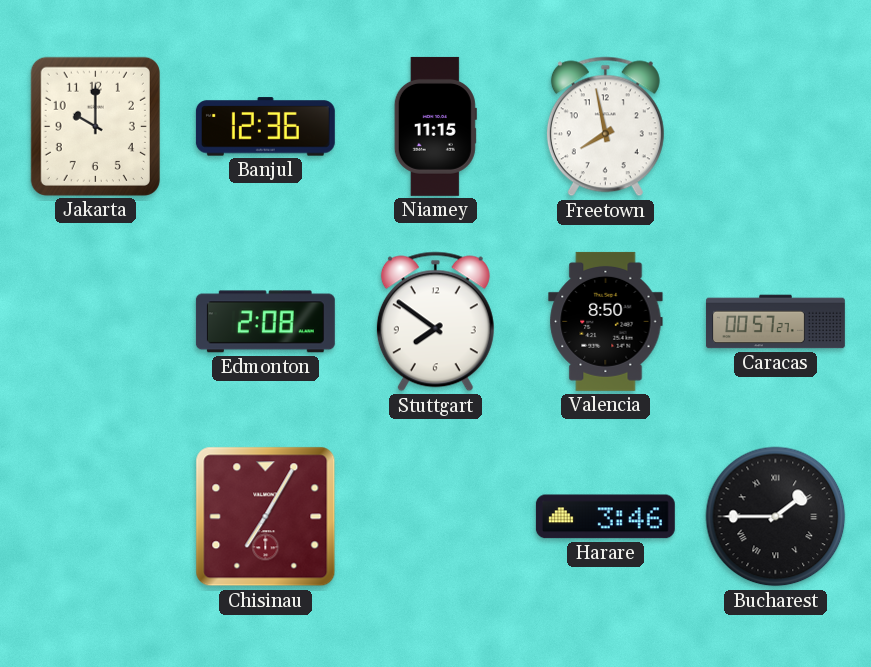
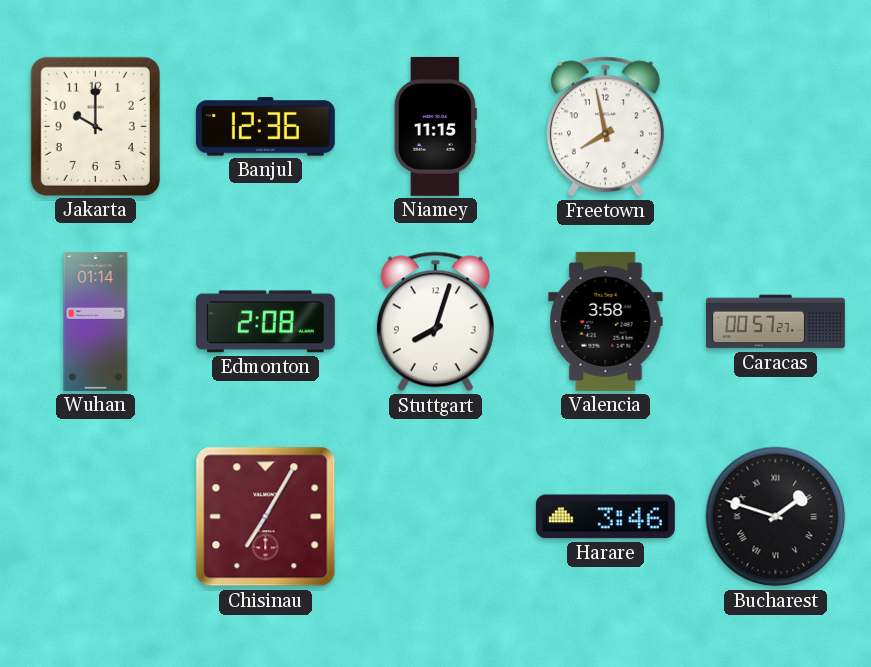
Wuhan: none -> 01:14
Stuttgart: 7:51 -> 8:03
Valencia: 8:50 -> 3:58
Bucharest: 1:45 -> 1:48
